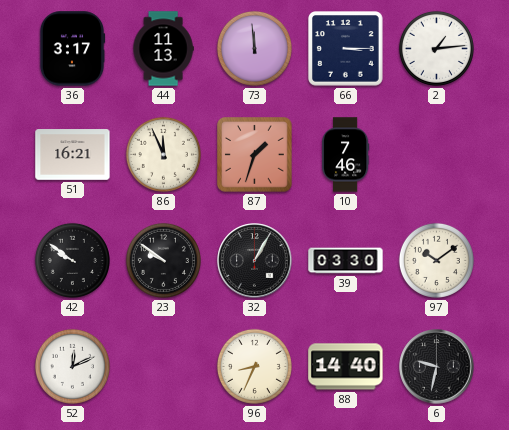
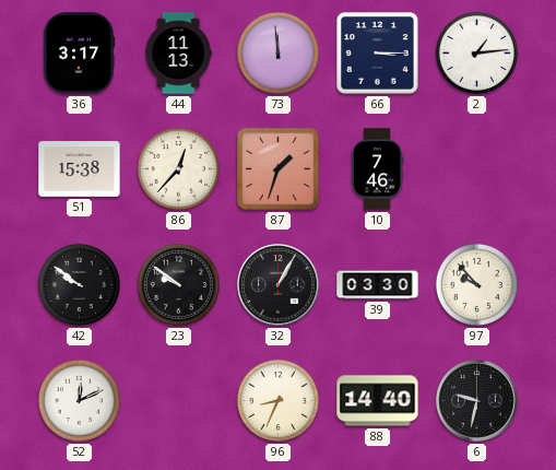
51: 16:21 -> 15:38
86: 11:56 -> 12:37
97: 10:09 -> 9:53
